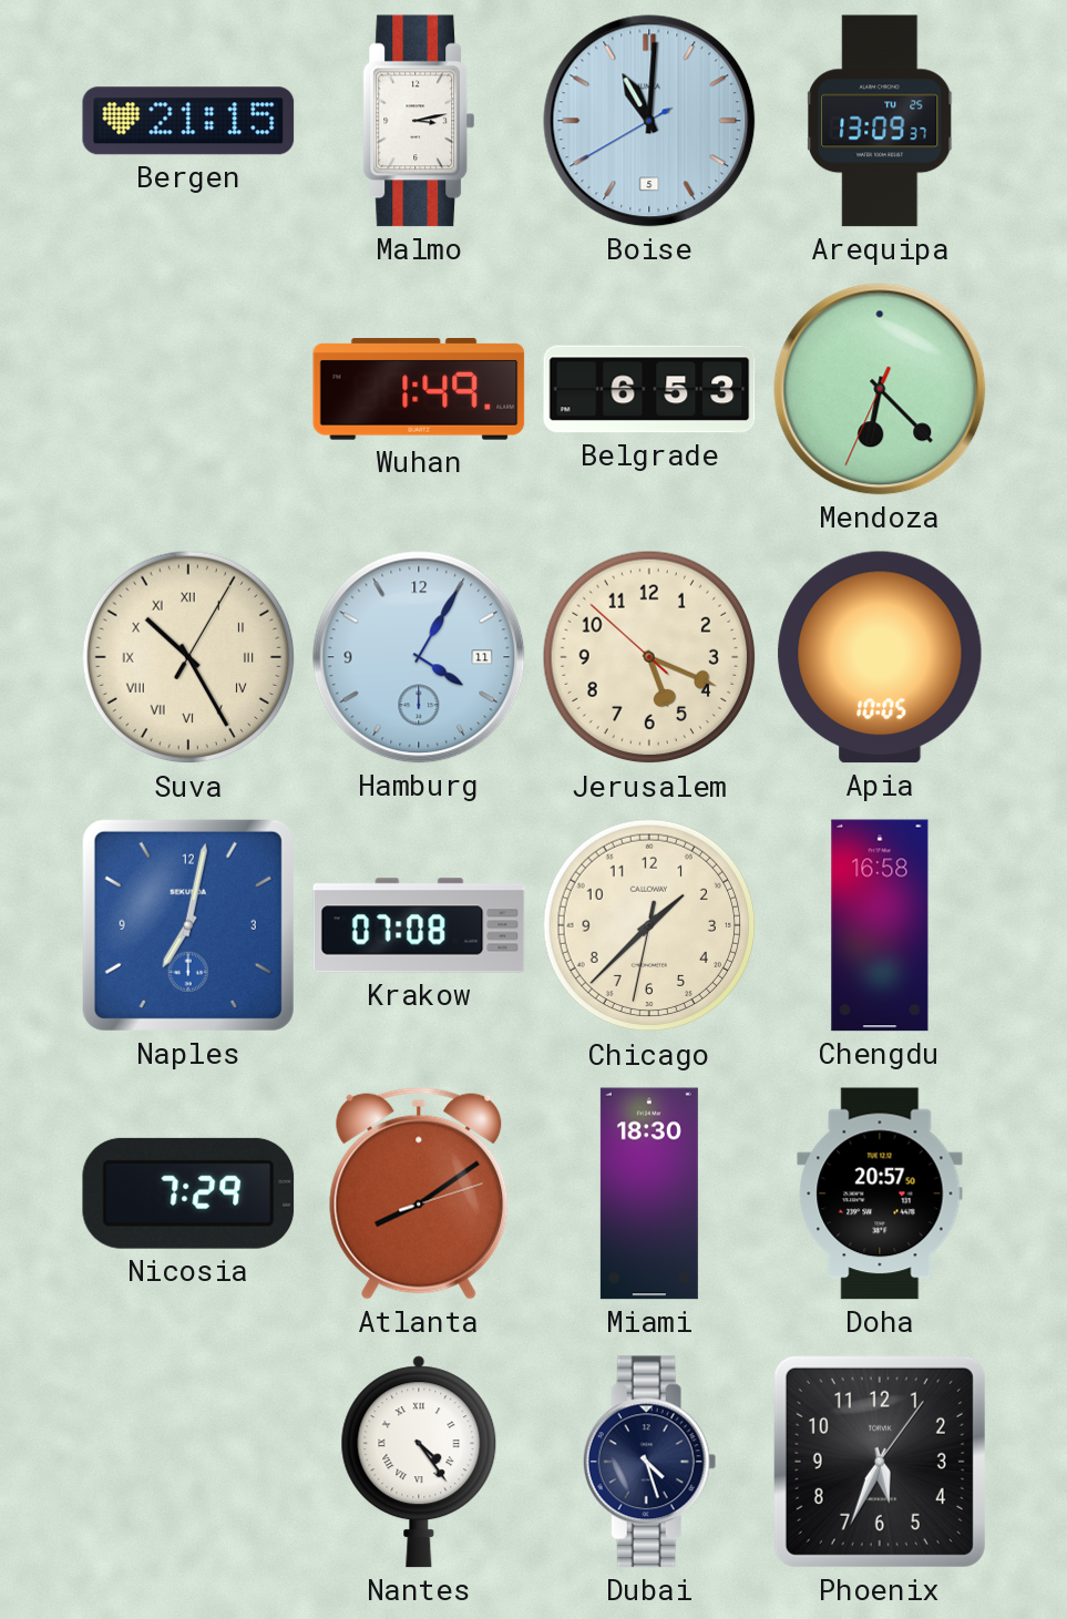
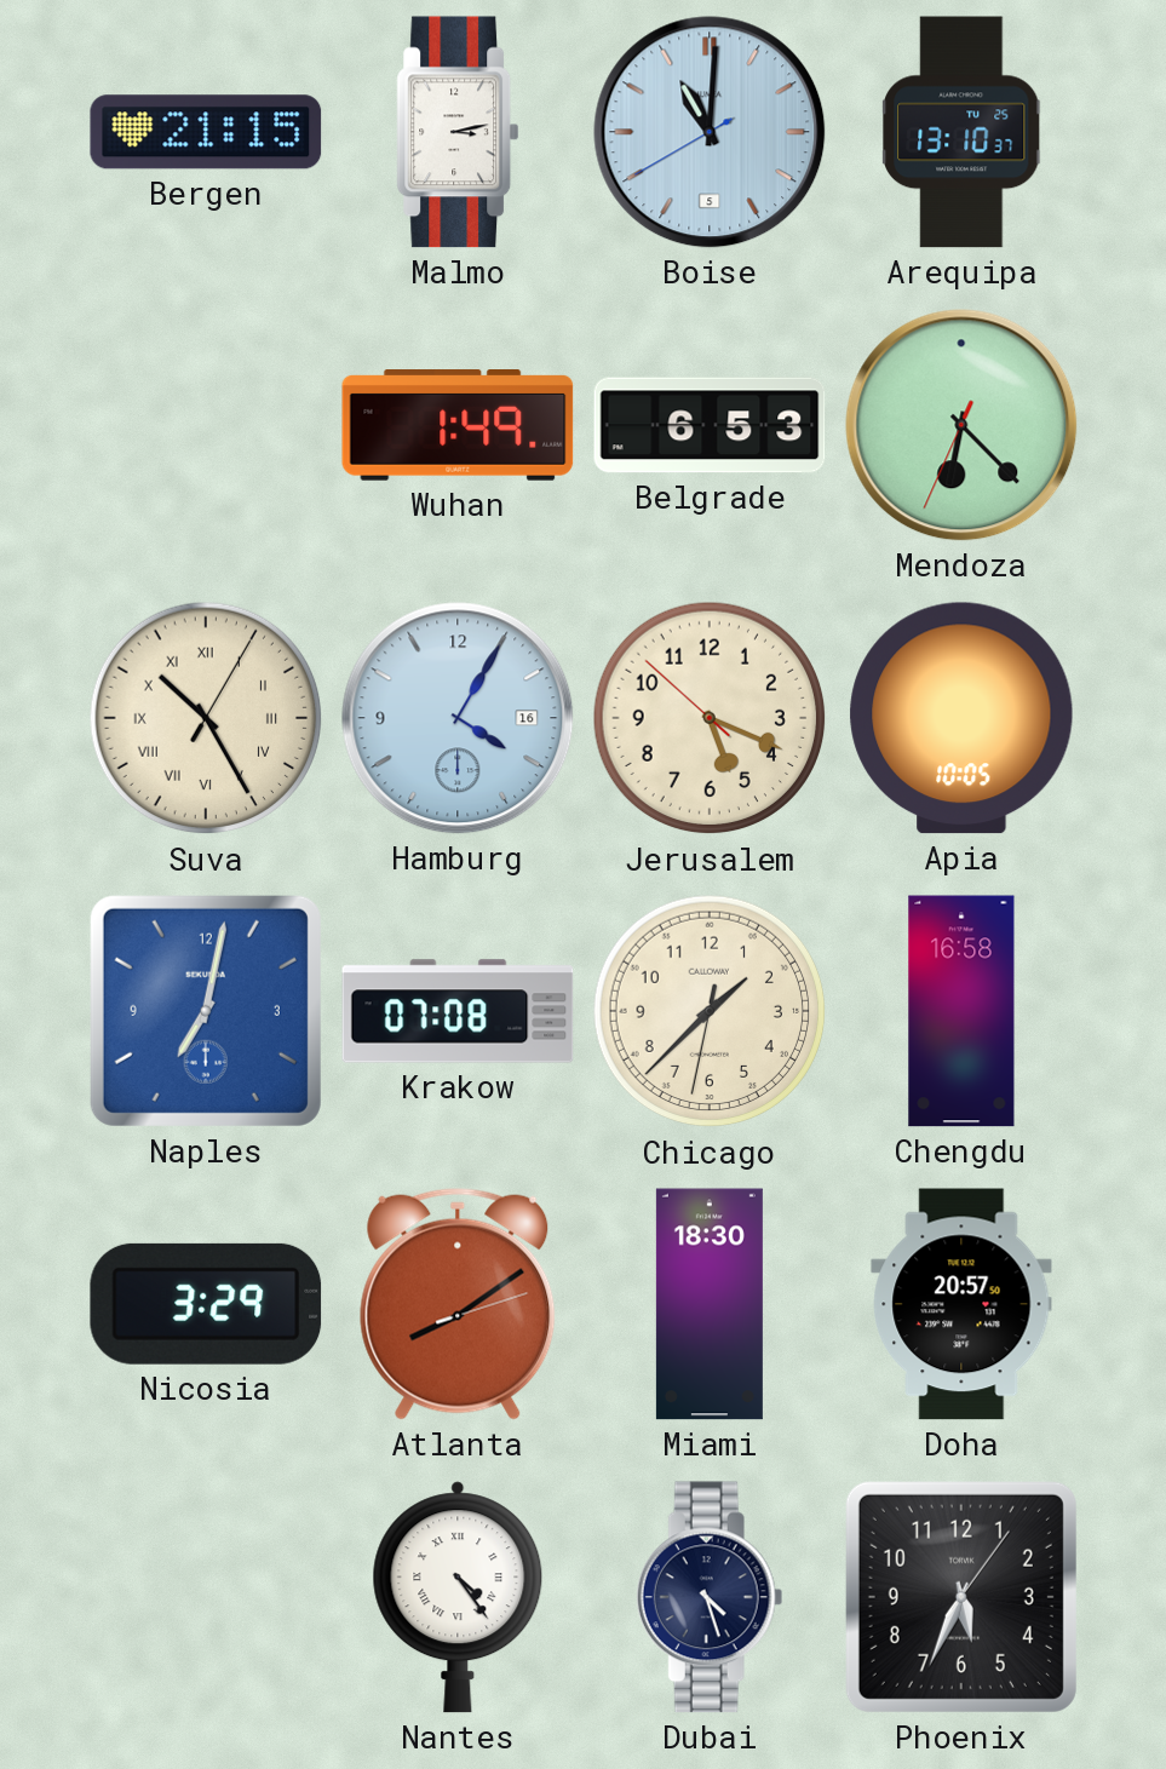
Arequipa: 13:09 -> 13:10
Hamburg date: 11 -> 16
Nicosia: 7:29 -> 3:29
